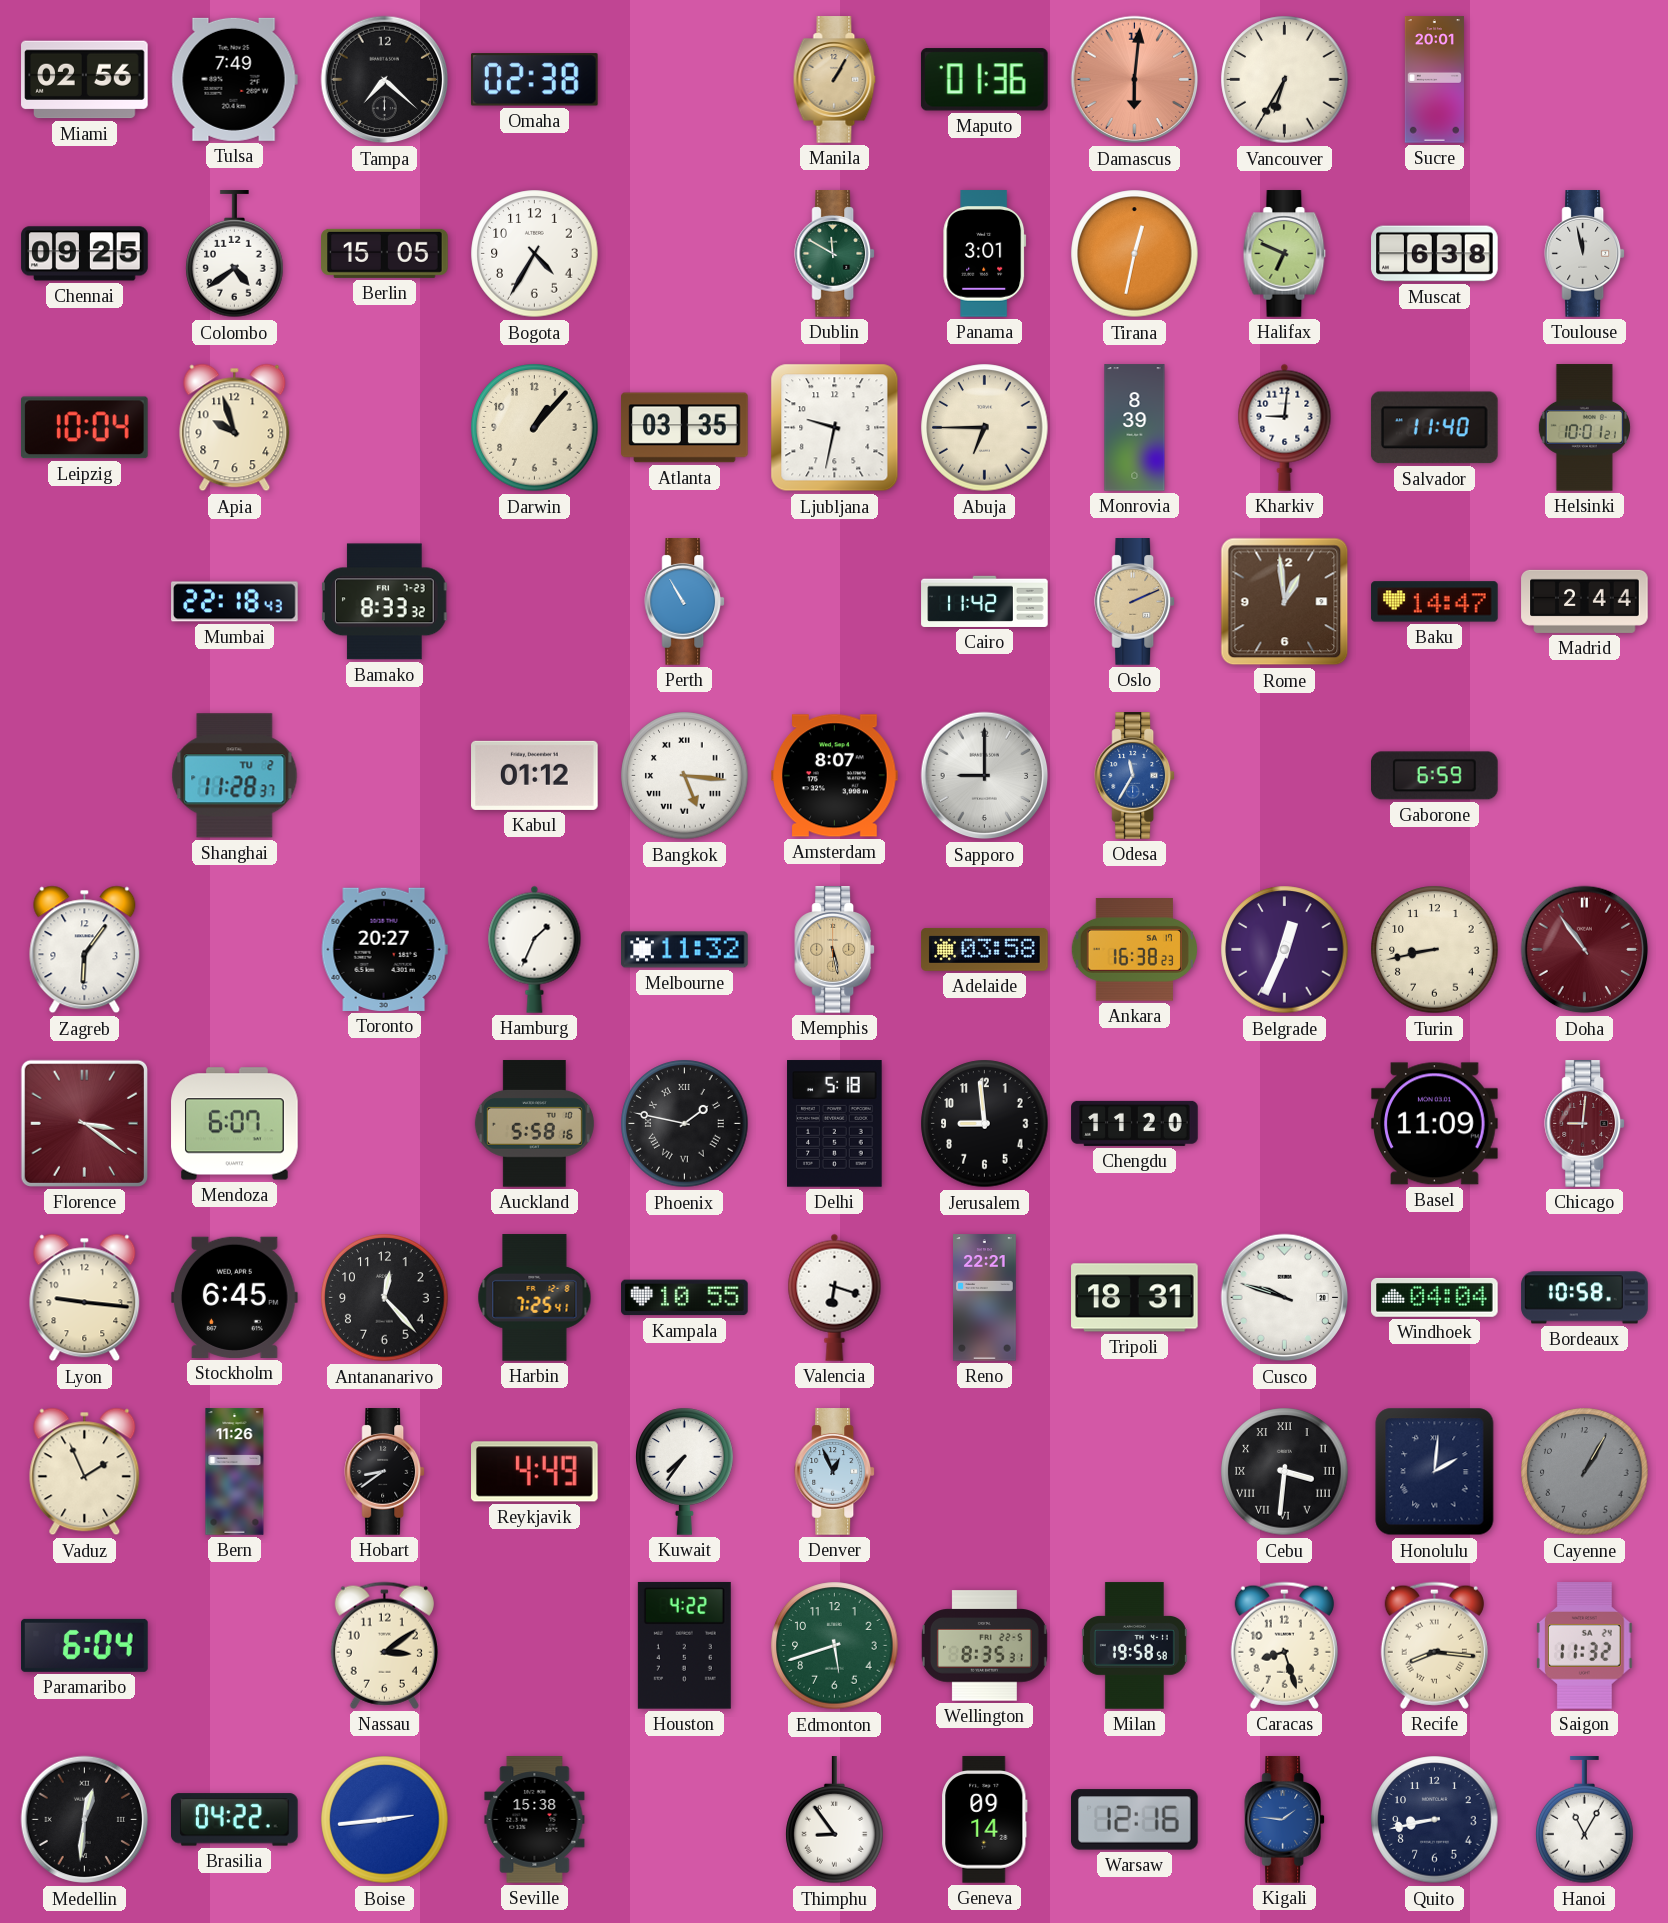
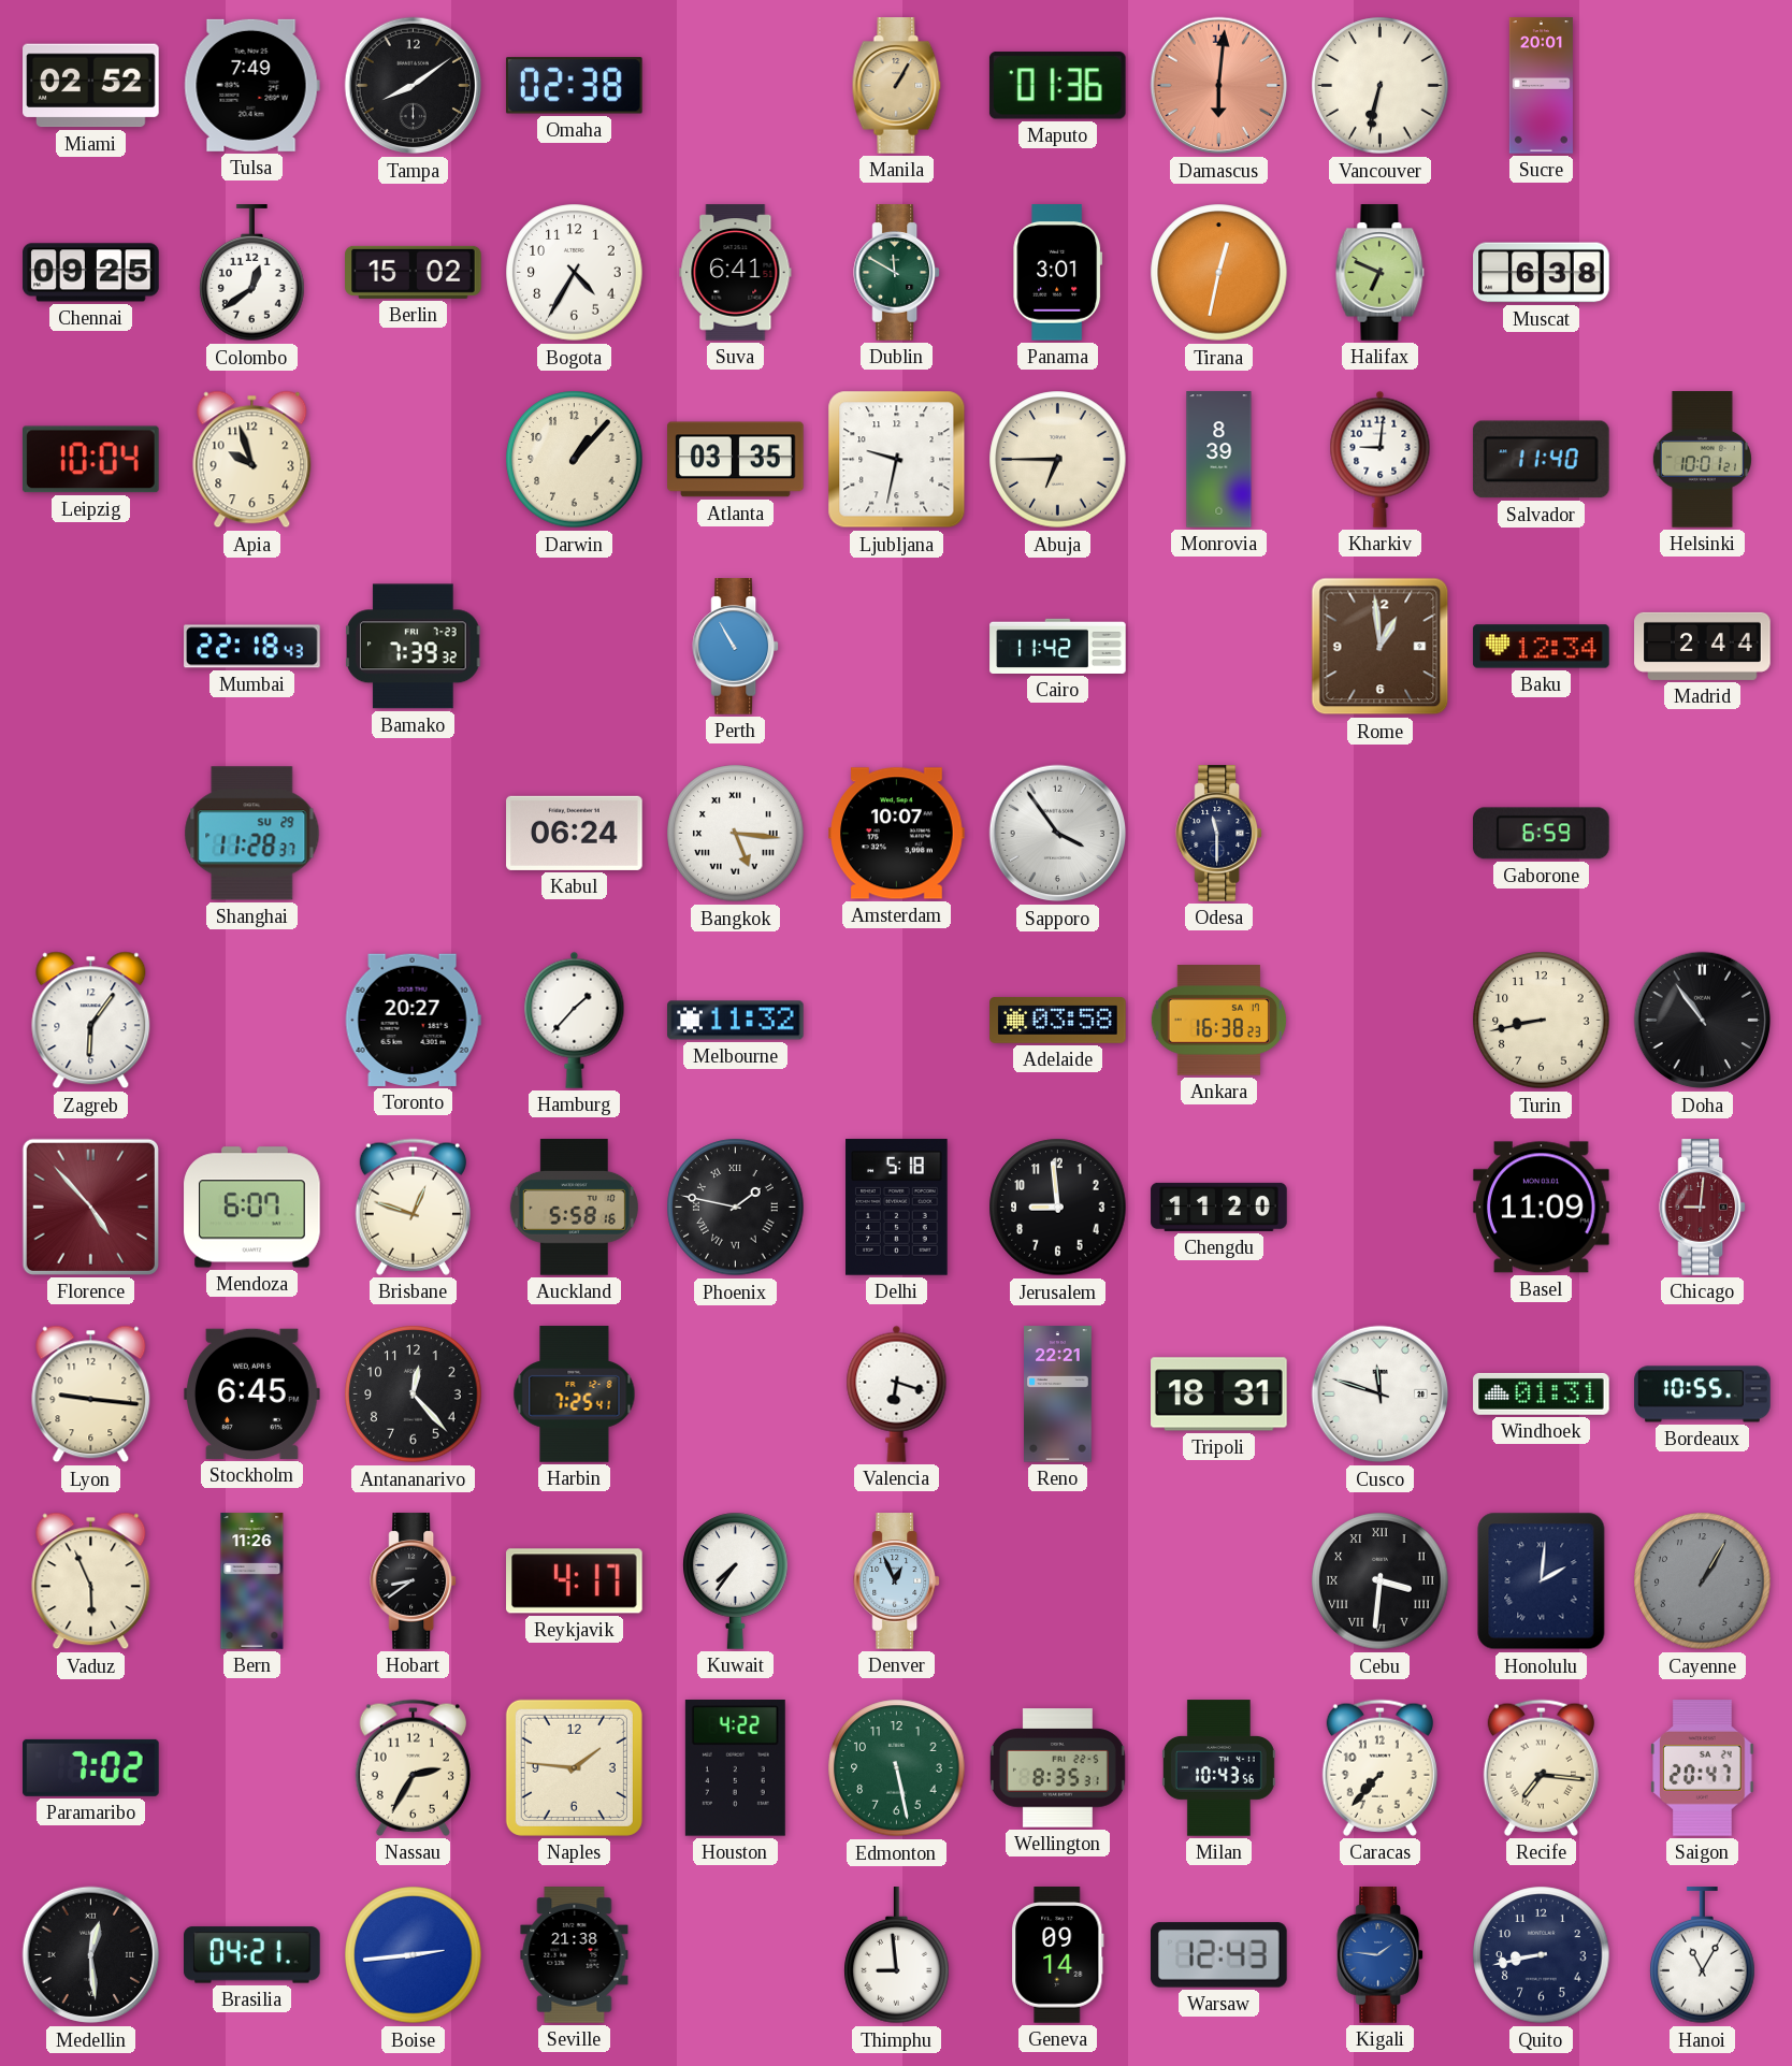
Miami: 02:56 -> 02:52
Tampa: 7:22 -> 8:09
Vancouver: 6:35 -> 6:32
Colombo: 4:39 -> 12:39
Berlin: 15:05 -> 15:02
Suva: none -> 6:41
Toulouse: 11:58 -> none
Bamako: 8:33 -> 7:39
Oslo: 2:11 -> none
Baku: 14:47 -> 12:34
Shanghai date: TU 2 -> SU 29
Kabul: 01:12 -> 06:24
Amsterdam: 8:07 -> 10:07
Sapporo: 9:00 -> 3:54
Odesa: 11:35 -> 11:30
Odesa dial: blue -> navy
Hamburg: 1:34 -> 1:37
Memphis: 5:28 -> none
Belgrade: 12:34 -> none
Doha dial: burgundy -> black
Florence: 3:21 -> 4:53
Brisbane: none -> 12:48
Kampala: 10:55 -> none
Cusco: 9:48 -> 11:48
Windhoek: 04:04 -> 01:31
Bordeaux: 10:58 -> 10:55
Vaduz: 1:56 -> 5:56
Reykjavik: 4:49 -> 4:17
Paramaribo: 6:04 -> 7:02
Nassau: 3:09 -> 2:35
Naples: none -> 1:46
Edmonton: 5:42 -> 5:28
Milan: 19:58 -> 10:43
Caracas: 8:27 -> 7:37
Recife: 8:16 -> 7:16
Saigon: 11:32 -> 20:47
Medellin: 12:31 -> 12:29
Brasilia: 04:22 -> 04:21
Seville: 15:38 -> 21:38
Thimphu: 8:54 -> 8:59
Warsaw: 12:16 -> 12:43
